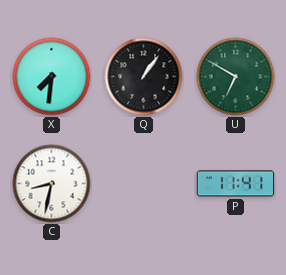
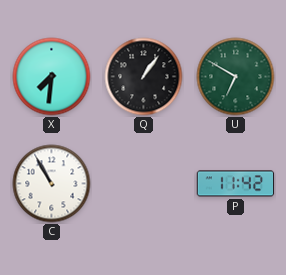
C: 8:32 -> 10:55
P: 11:41 -> 11:42
